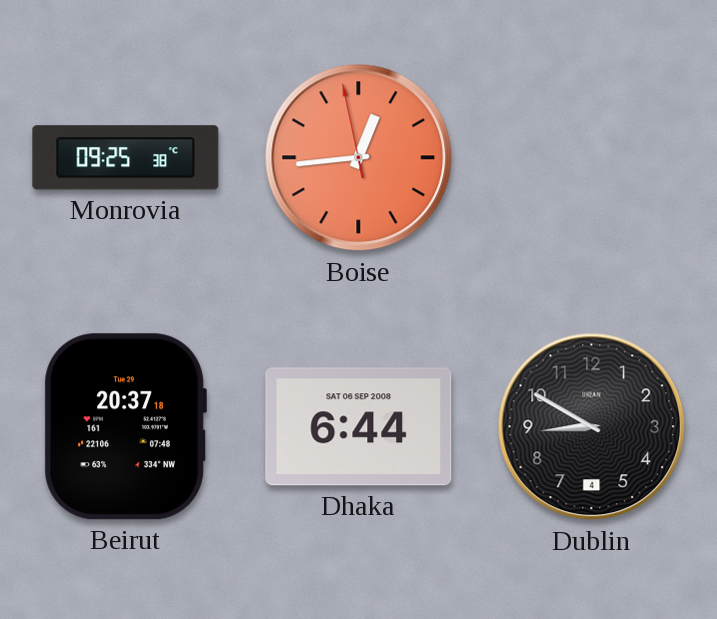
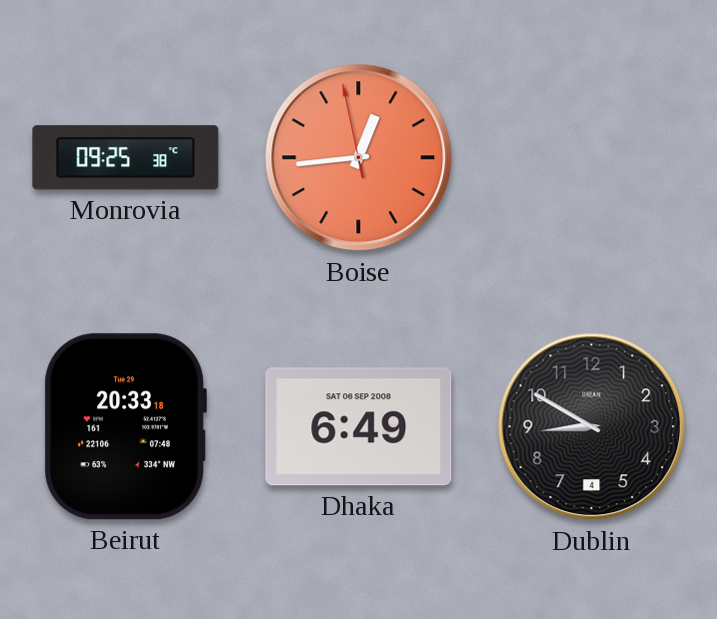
Beirut: 20:37 -> 20:33
Dhaka: 6:44 -> 6:49
